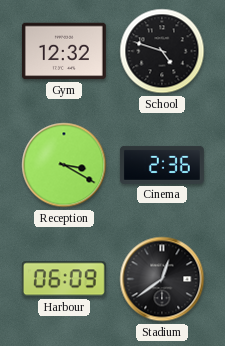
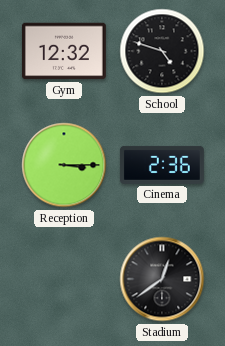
Reception: 3:20 -> 3:15
Harbour: 06:09 -> none
